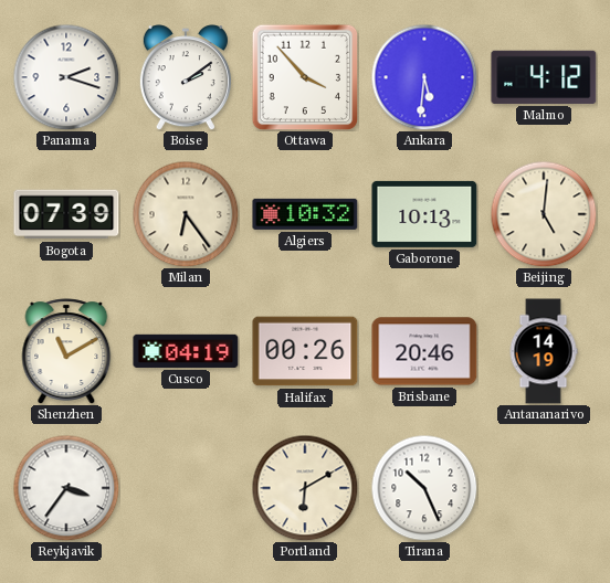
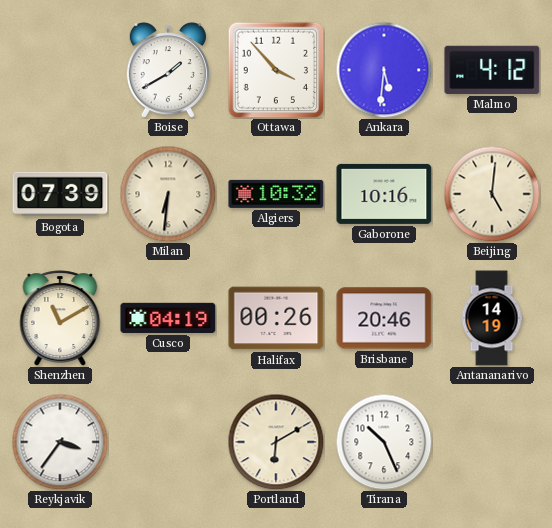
Panama: 2:18 -> none
Boise: 2:09 -> 1:40
Milan: 6:24 -> 6:31
Gaborone: 10:13 -> 10:16
